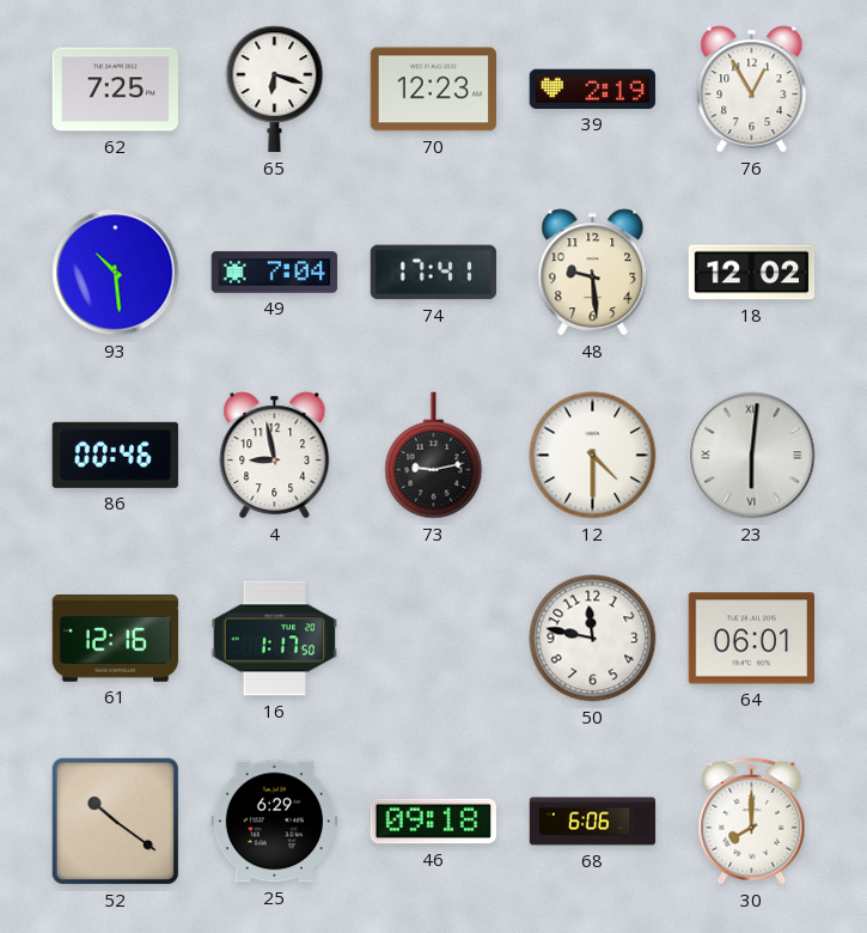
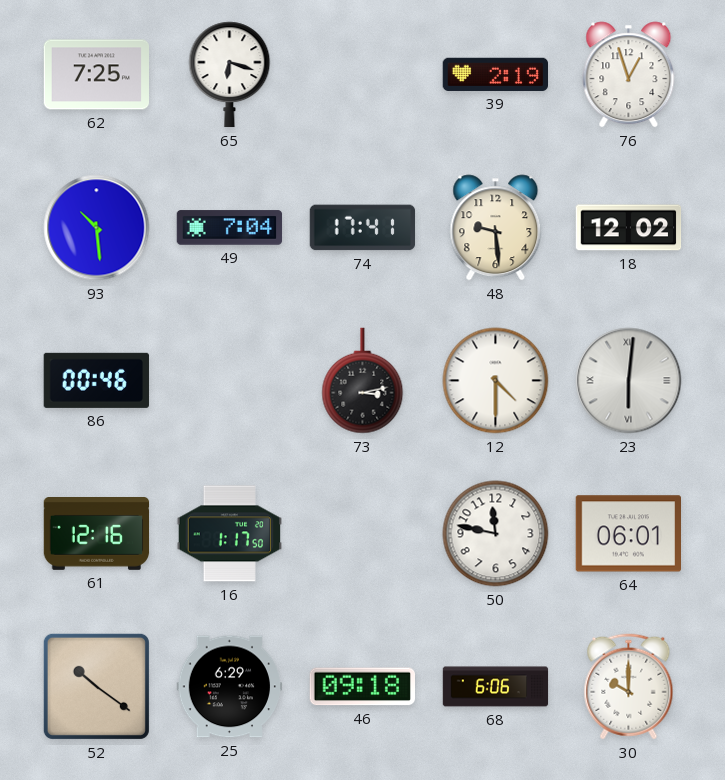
70: 12:23 -> none
76: 12:55 -> 12:57
4: 8:58 -> none
73: 9:13 -> 3:13
30: 8:00 -> 10:00
